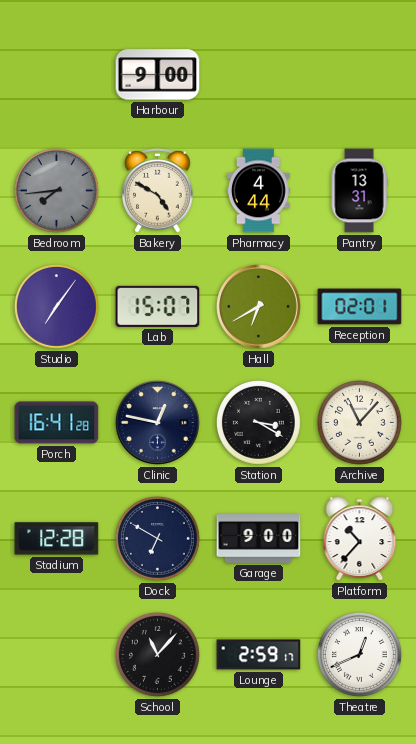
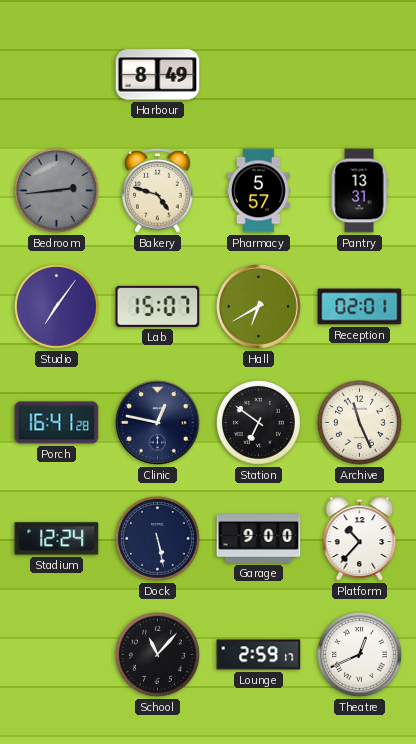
Harbour: 9:00 -> 8:49
Bedroom: 7:44 -> 2:44
Bakery: 4:50 -> 4:48
Pharmacy: 4:44 -> 5:57
Station: 3:20 -> 6:51
Archive: 11:07 -> 11:26
Stadium: 12:28 -> 12:24
Dock: 6:50 -> 5:28
